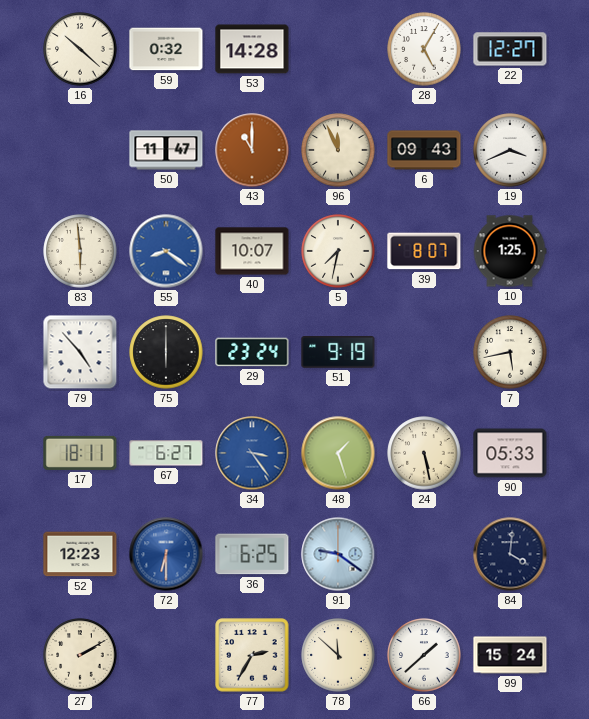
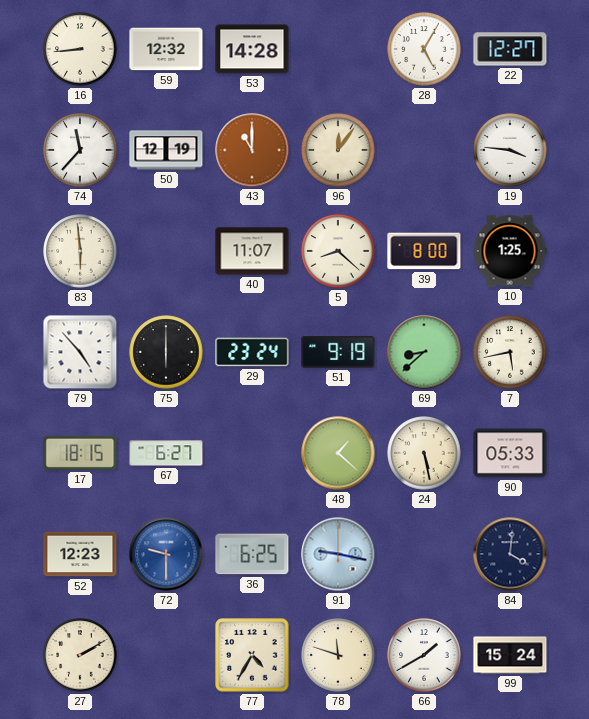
16: 10:22 -> 8:44
59: 0:32 -> 12:32
74: none -> 11:37
50: 11:47 -> 12:19
96: 11:56 -> 12:06
6: 09:43 -> none
19: 3:41 -> 3:46
55: 8:21 -> none
40: 10:07 -> 11:07
5: 7:32 -> 8:22
39: 8:07 -> 8:00
69: none -> 8:38
17: 18:11 -> 18:15
34: 3:24 -> none
48: 1:27 -> 1:22
72: 6:30 -> 9:30
91: 9:21 -> 9:17
77: 2:35 -> 4:35
78: 11:52 -> 11:48
66: 1:38 -> 1:40
